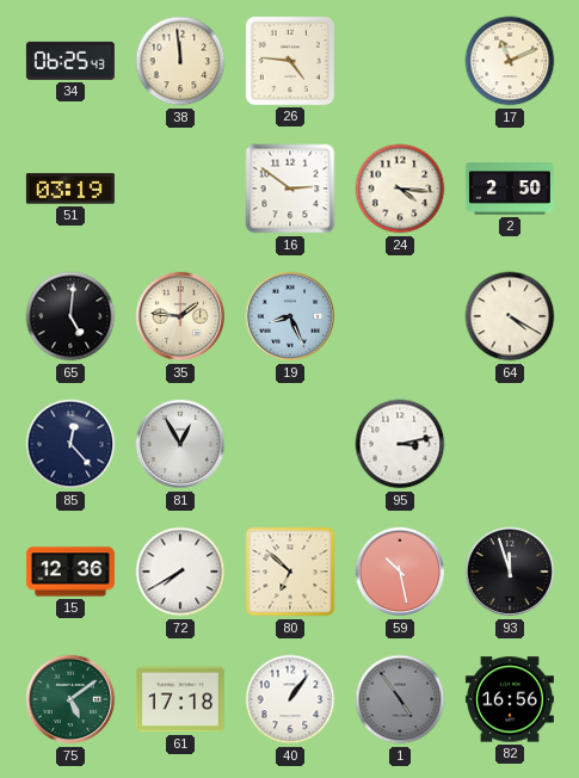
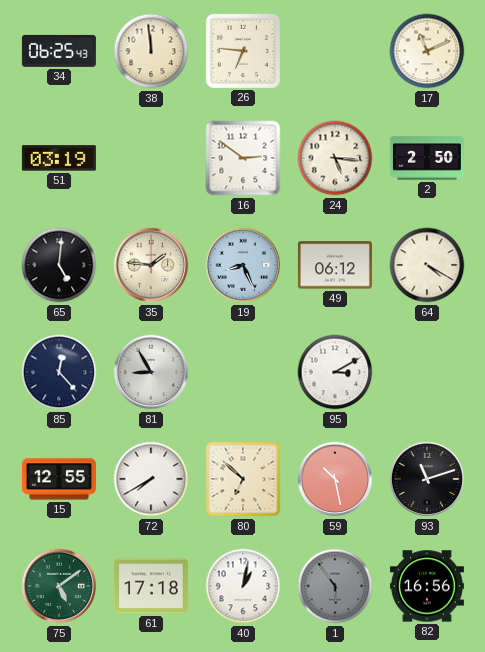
26: 4:46 -> 6:46
24: 4:16 -> 5:16
49: none -> 06:12
81: 12:55 -> 8:55
95: 3:13 -> 3:10
15: 12:36 -> 12:55
93: 11:57 -> 11:12
40: 1:06 -> 1:02
1: 4:54 -> 5:54
